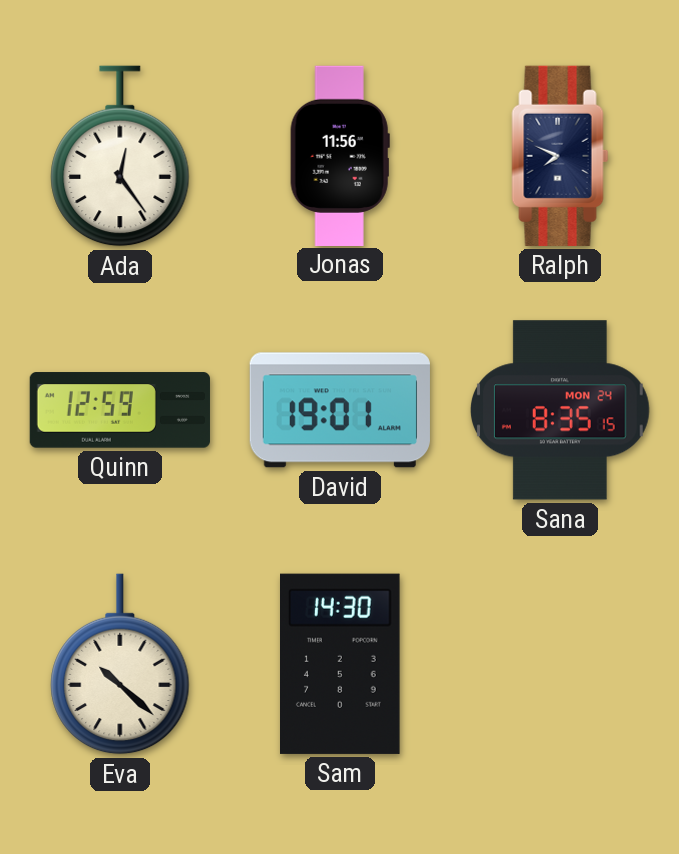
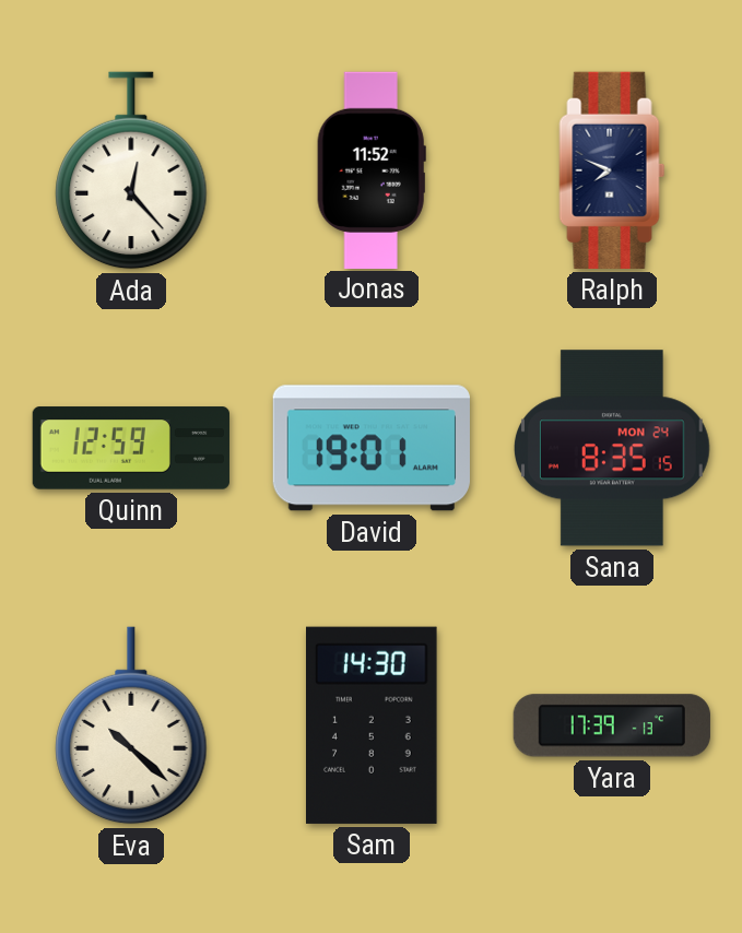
Ada: 12:24 -> 12:23
Jonas: 11:56 -> 11:52
Yara: none -> 17:39
